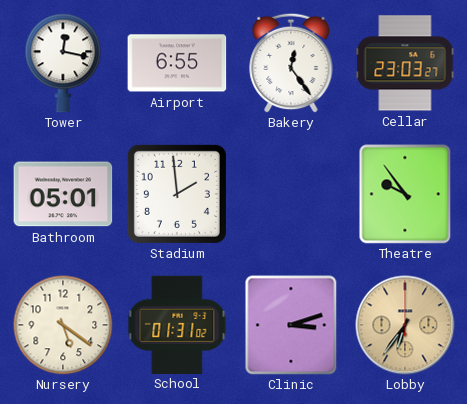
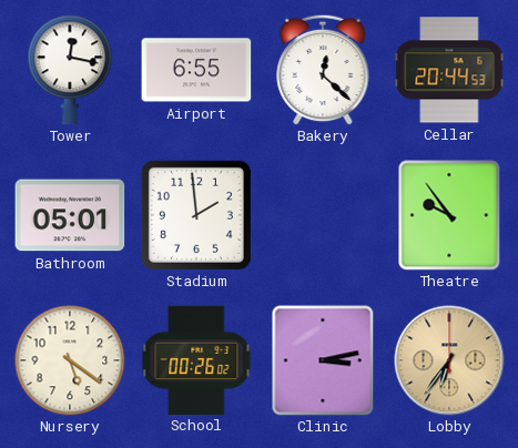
Bakery: 12:24 -> 12:22
Cellar: 23:03 -> 20:44
School: 01:31 -> 00:26
Clinic: 3:12 -> 3:13
